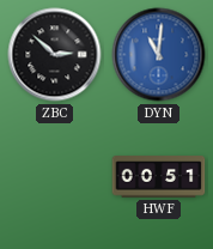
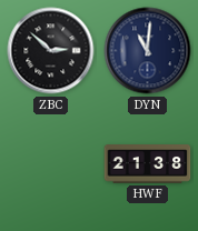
DYN dial: blue -> navy
HWF: 00:51 -> 21:38
